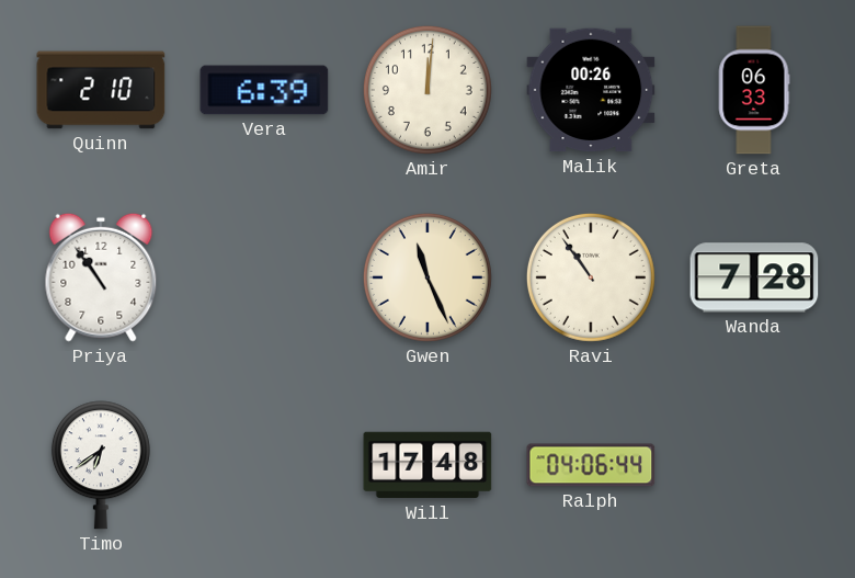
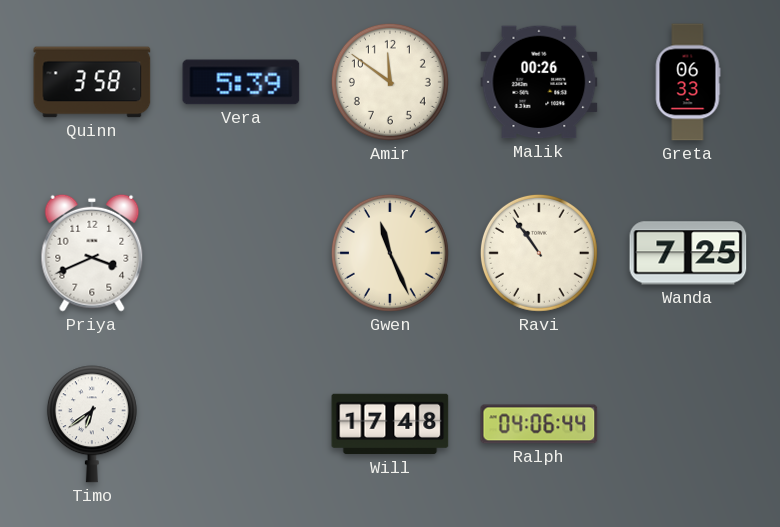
Quinn: 2:10 -> 3:58
Vera: 6:39 -> 5:39
Amir: 12:01 -> 11:51
Priya: 10:54 -> 3:41
Wanda: 7:28 -> 7:25
